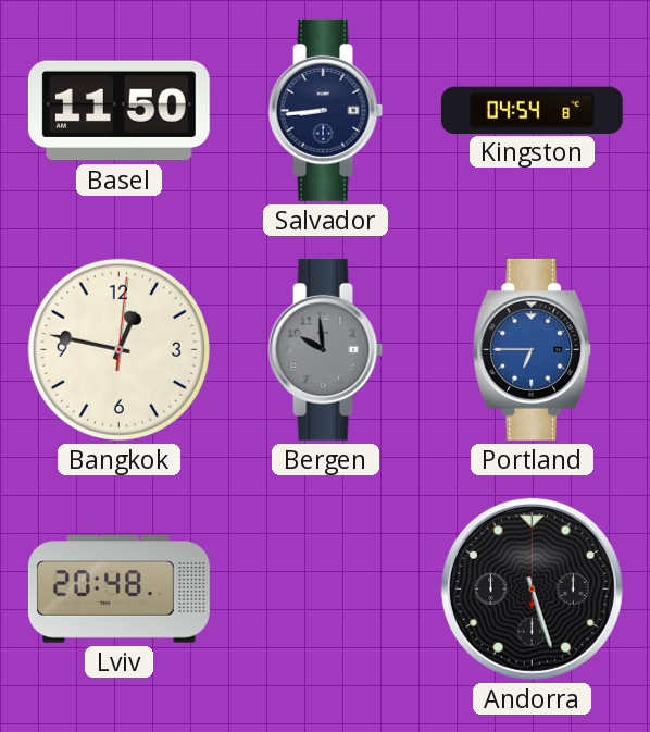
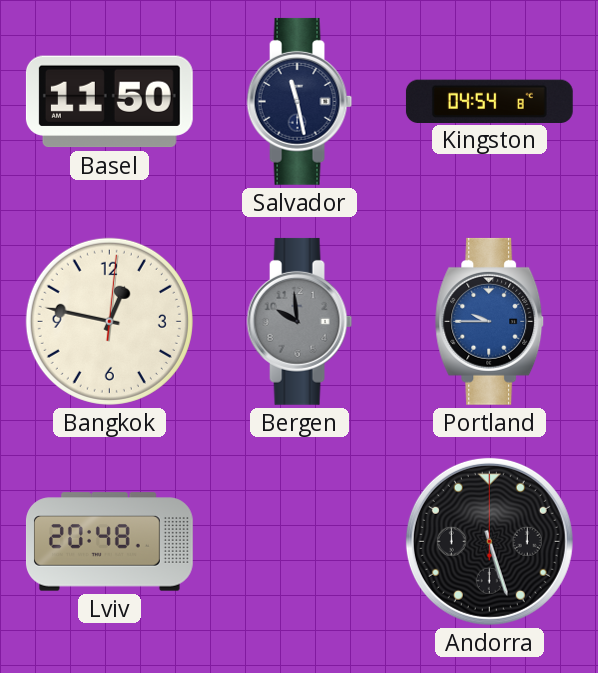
Salvador: 8:44 -> 11:28
Portland: 6:45 -> 9:45
